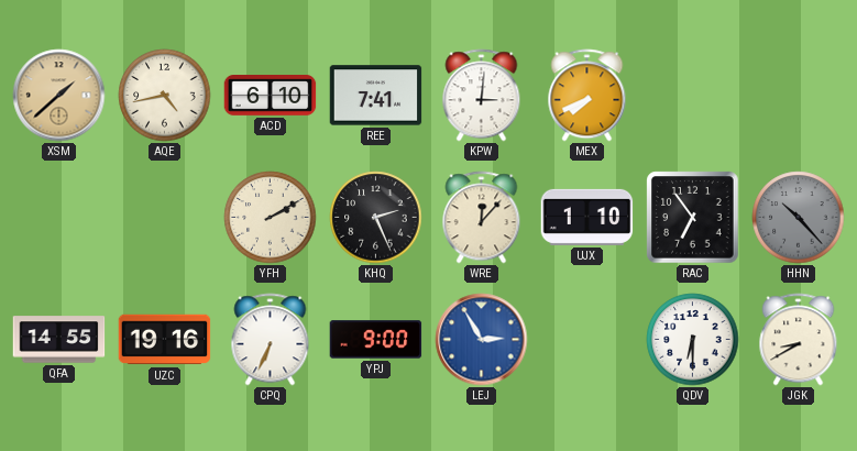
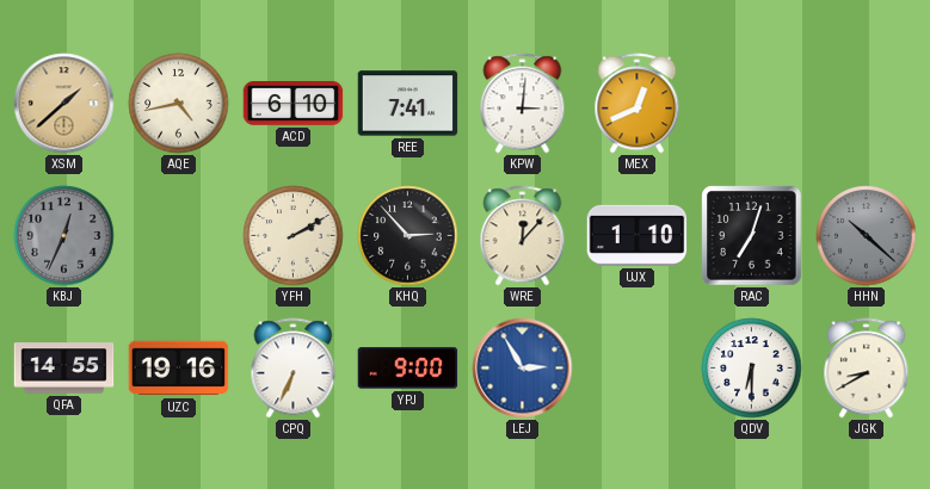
MEX: 7:41 -> 12:41
KBJ: none -> 12:34
KHQ: 2:26 -> 2:53
RAC: 6:54 -> 7:03
HHN: 10:23 -> 10:22
